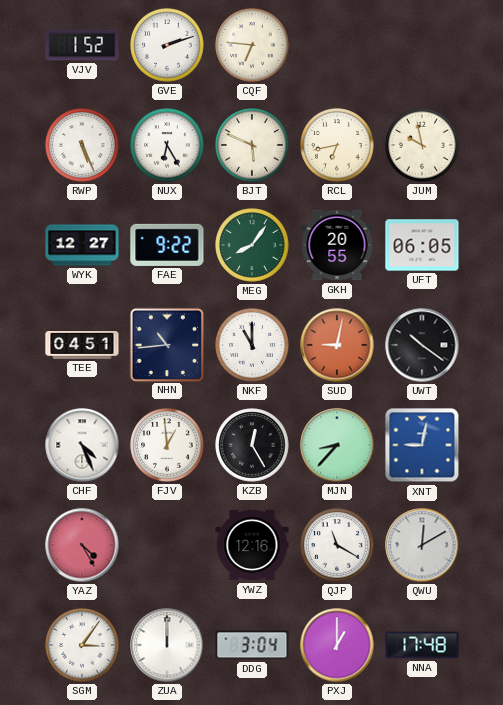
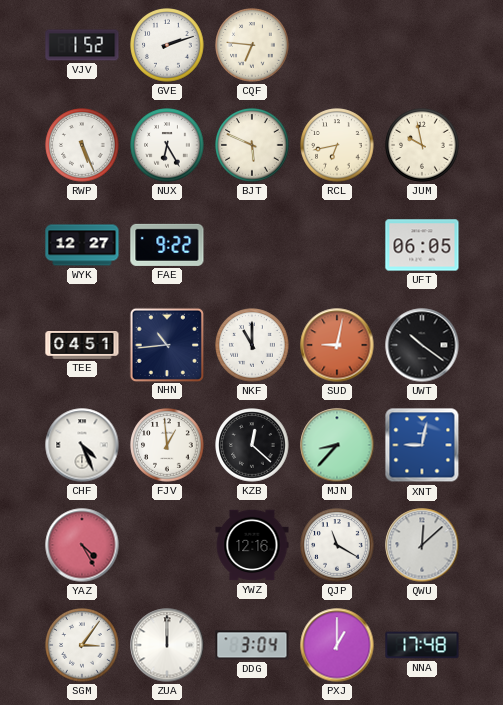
MEG: 8:06 -> none
GKH: 20:55 -> none
KZB: 12:25 -> 12:22
QWU: 12:10 -> 12:08
